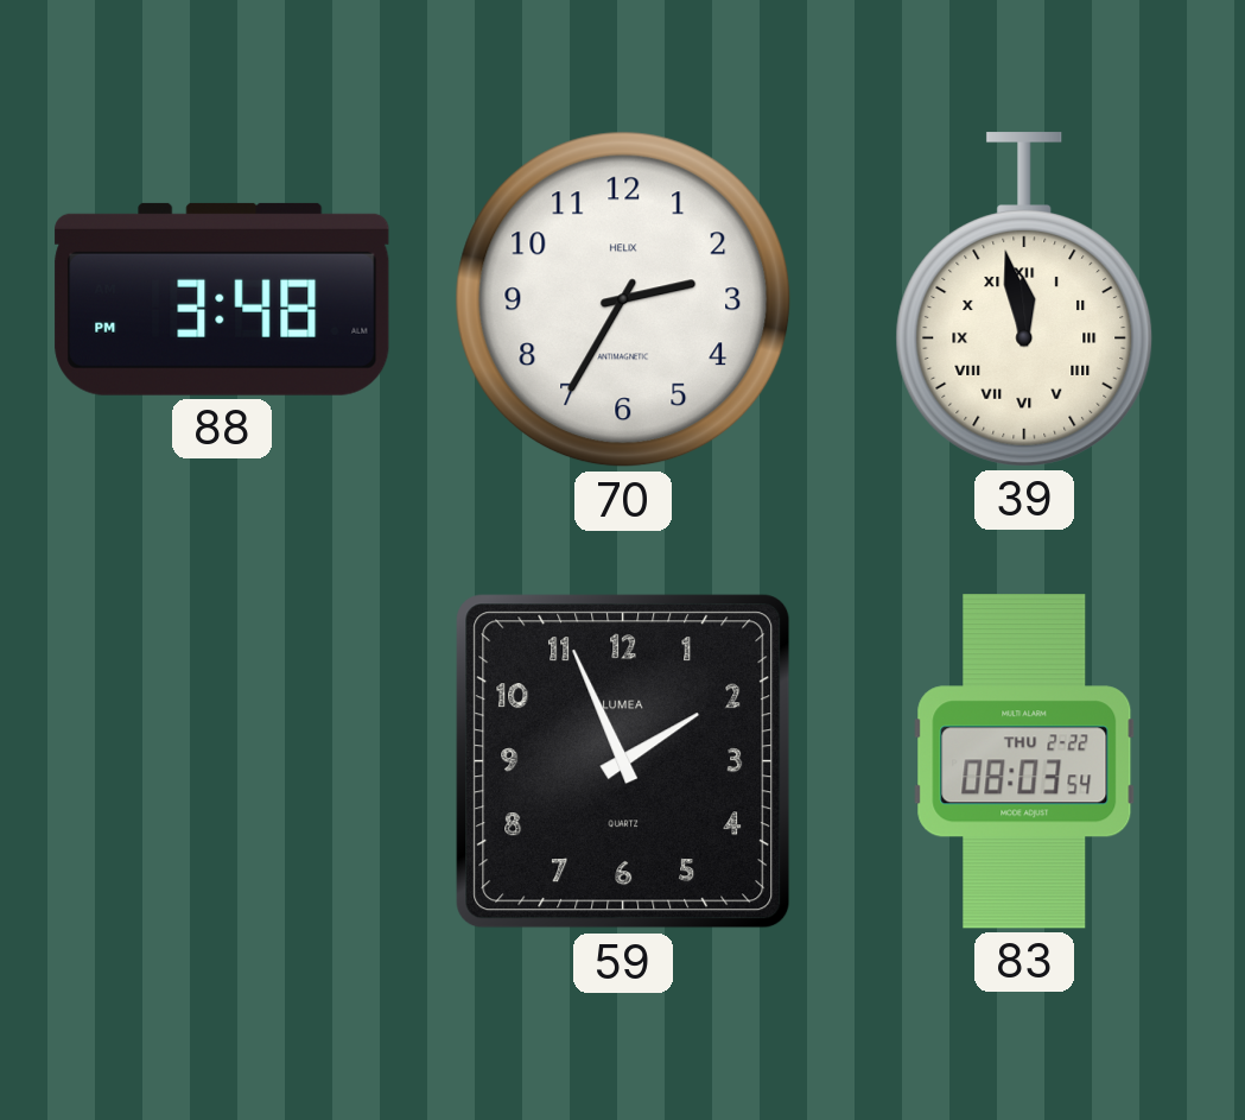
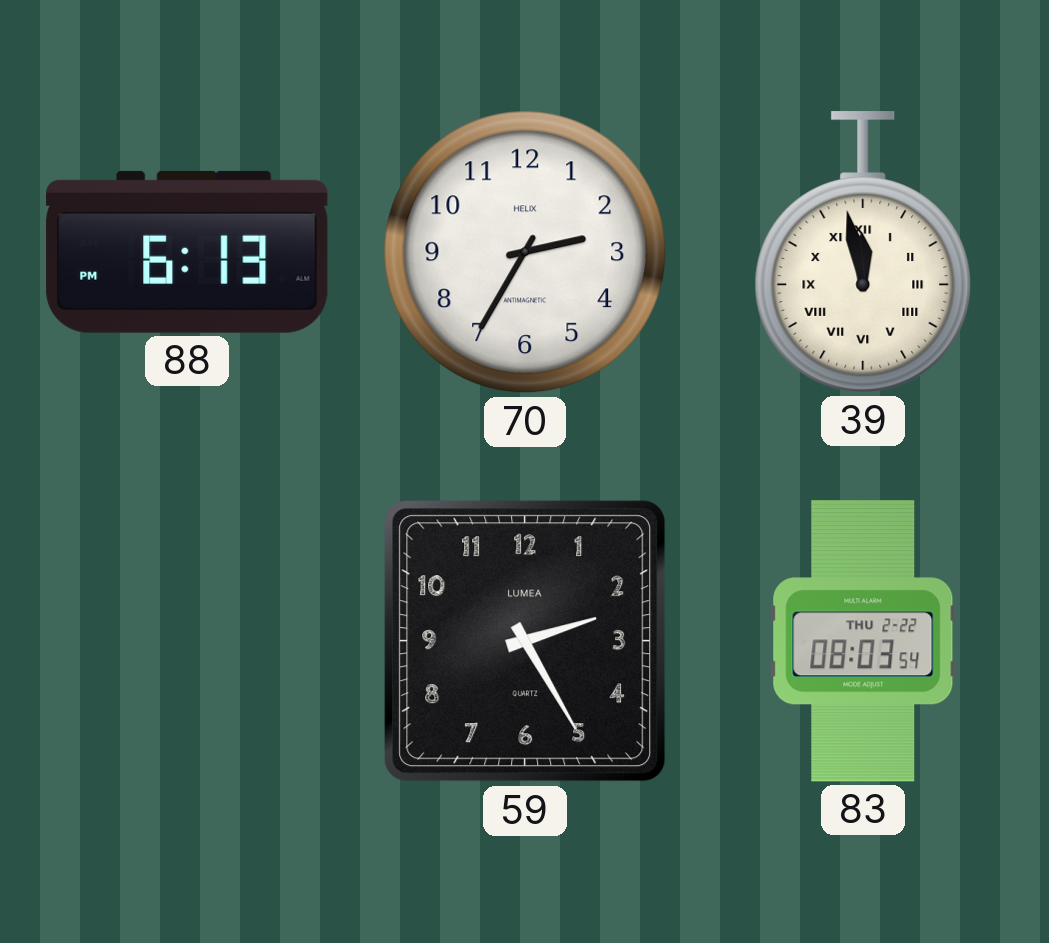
88: 3:48 -> 6:13
59: 1:56 -> 2:25
